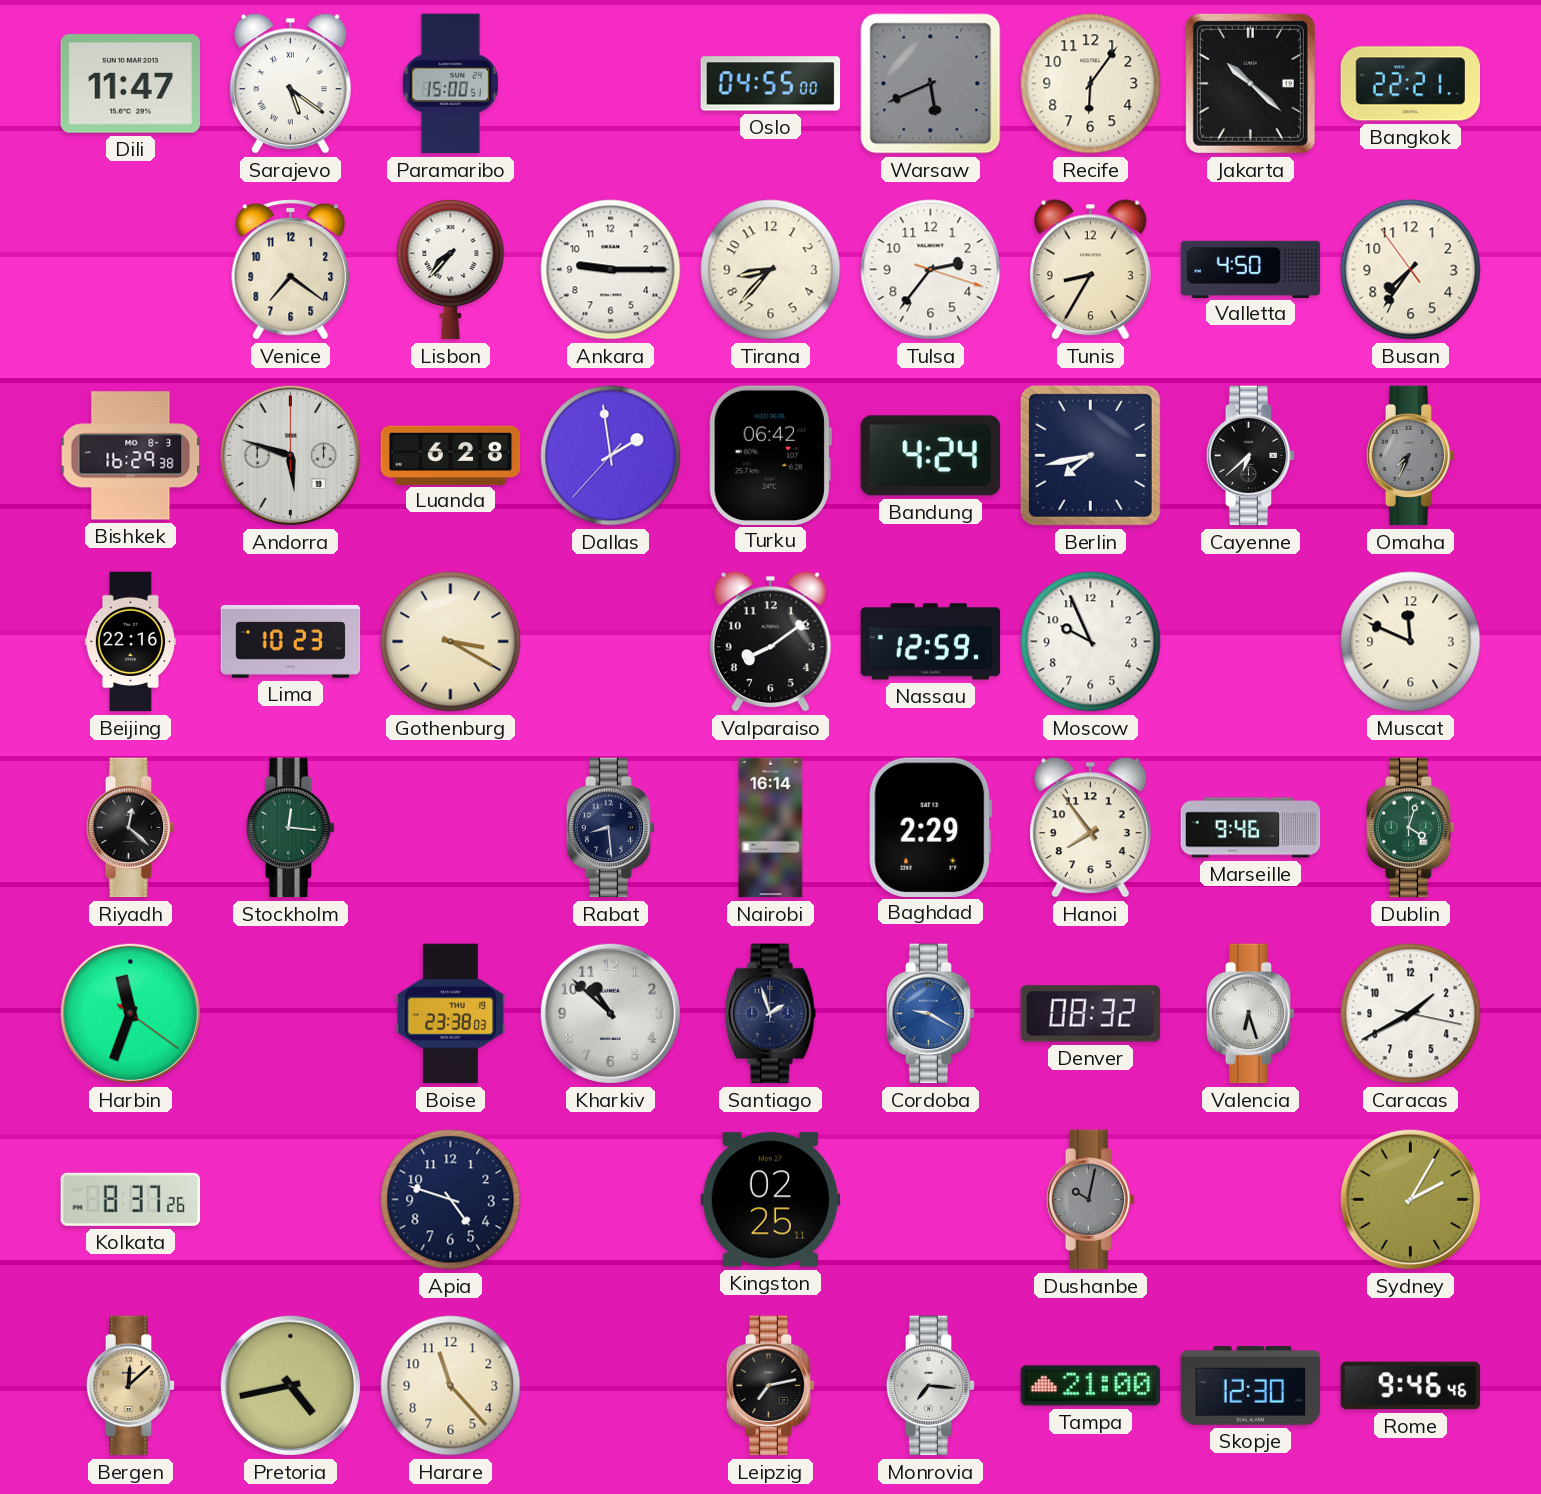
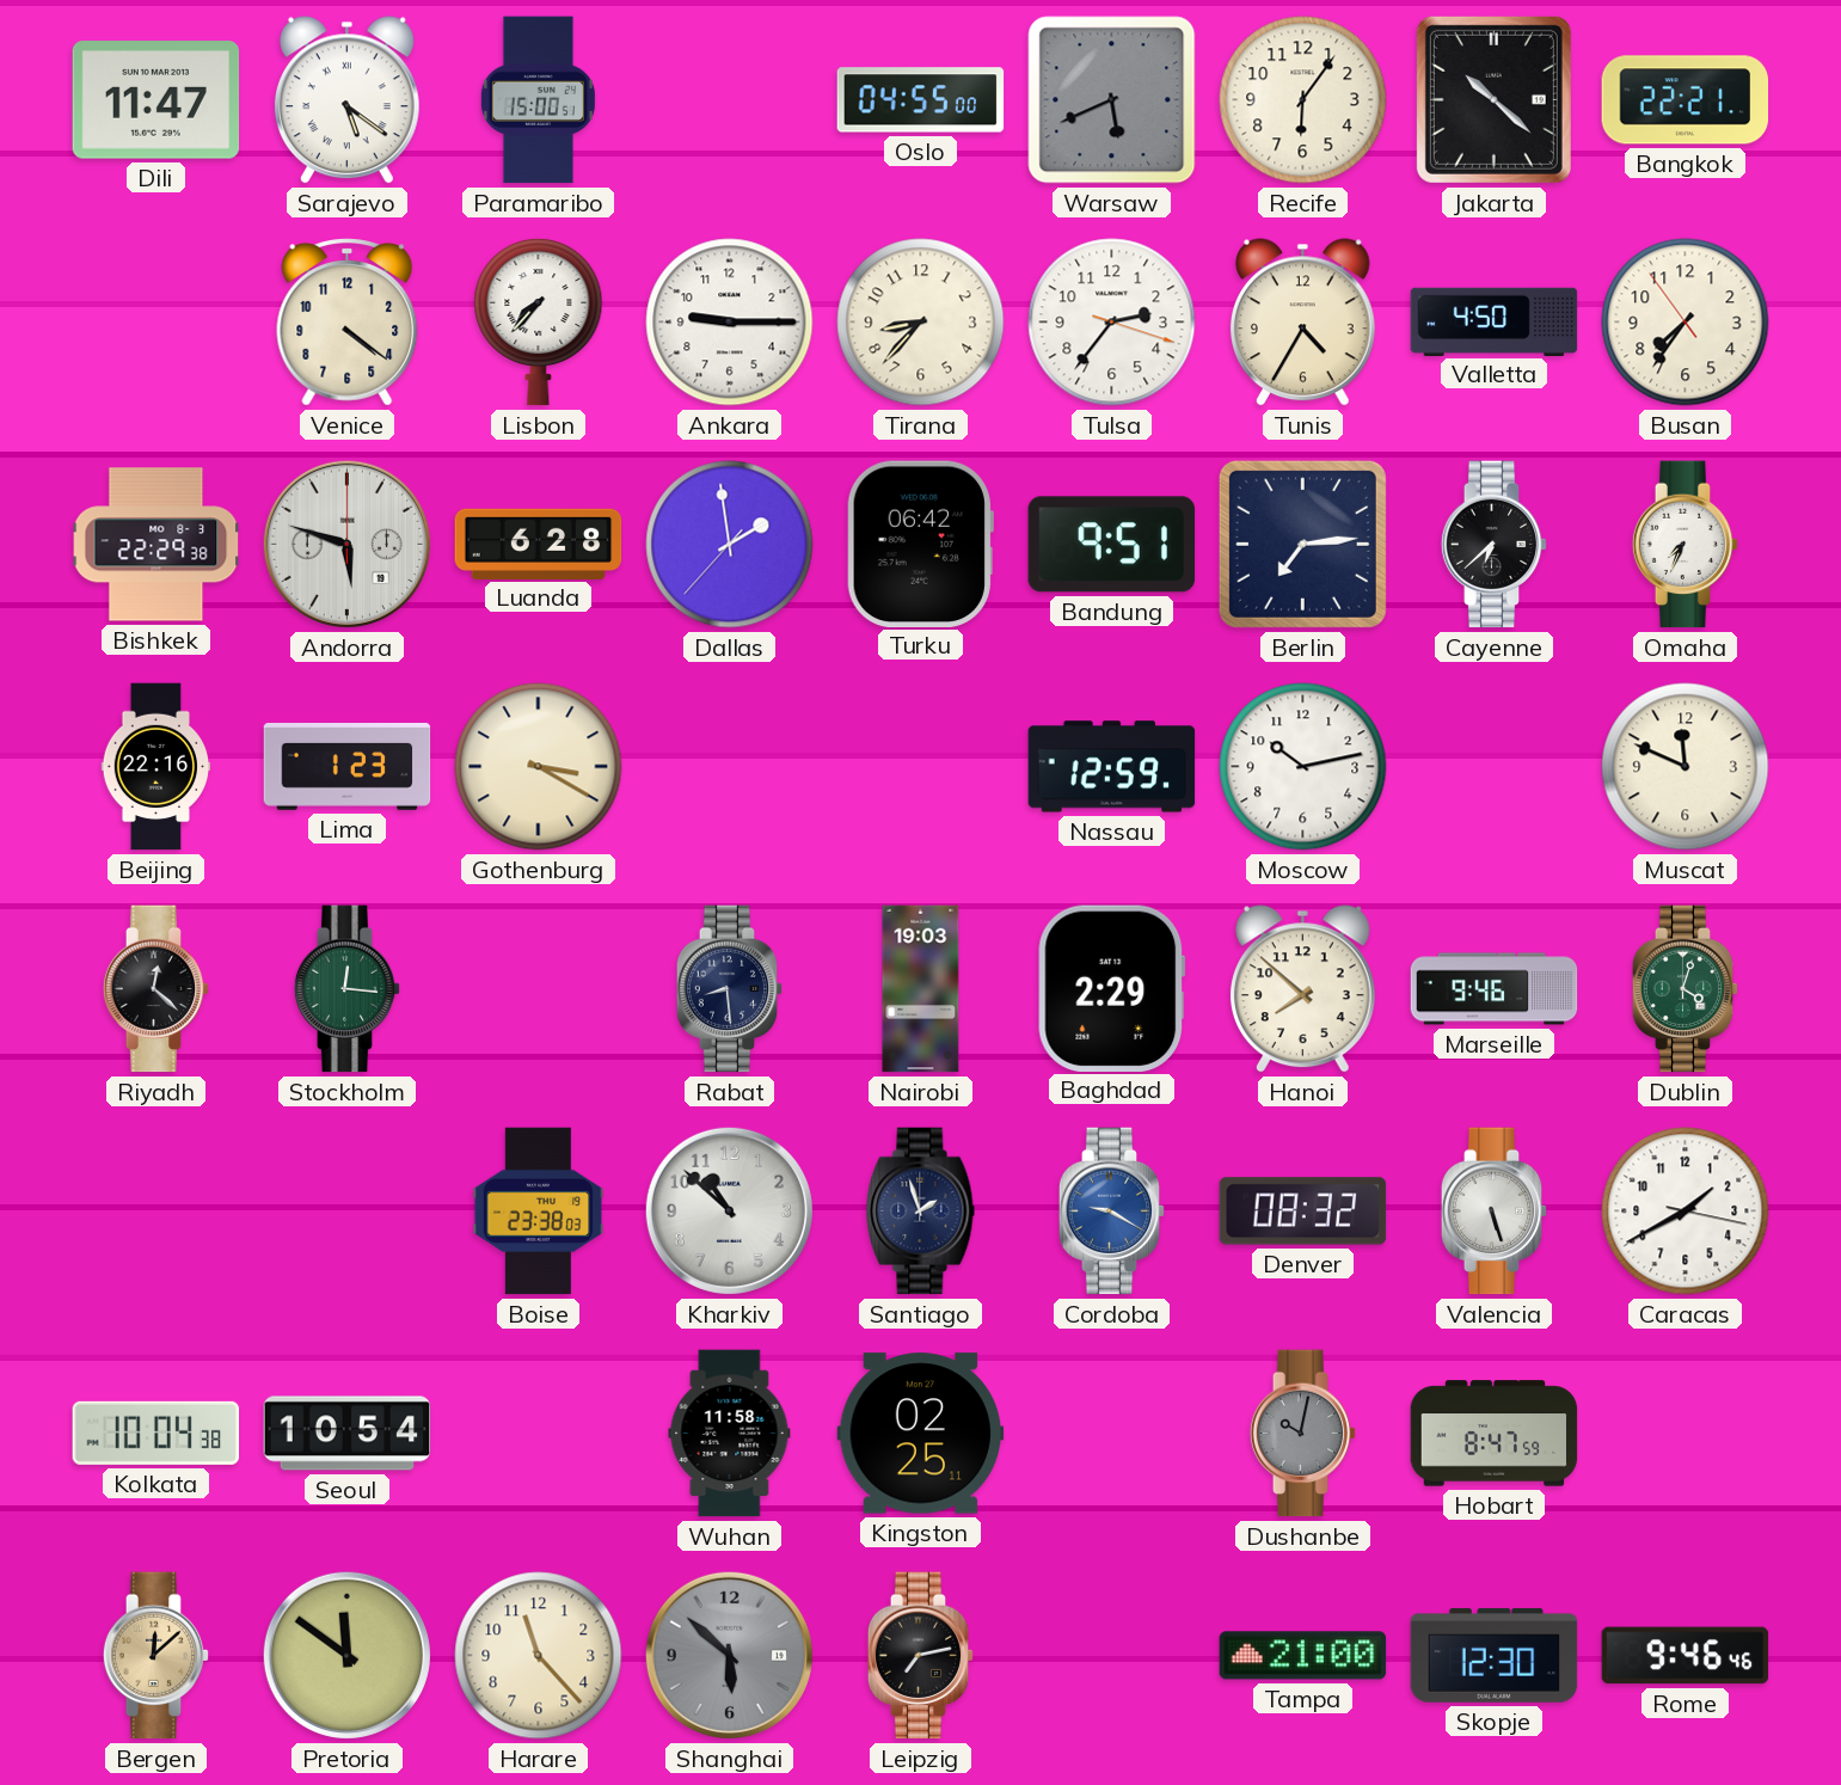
Venice: 7:21 -> 4:21
Tunis: 8:35 -> 4:35
Bishkek: 16:29 -> 22:29
Bandung: 4:24 -> 9:51
Berlin: 7:43 -> 7:14
Omaha dial: grey -> white
Lima: 10:23 -> 1:23
Valparaiso: 8:09 -> none
Moscow: 9:56 -> 10:13
Nairobi: 16:14 -> 19:03
Hanoi: 7:54 -> 7:52
Harbin: 11:33 -> none
Valencia: 6:27 -> 5:27
Kolkata: 8:37 -> 10:04
Seoul: none -> 10:54
Apia: 4:48 -> none
Wuhan: none -> 11:58
Hobart: none -> 8:47
Sydney: 2:05 -> none
Pretoria: 4:43 -> 11:51
Shanghai: none -> 5:52
Monrovia: 7:16 -> none
